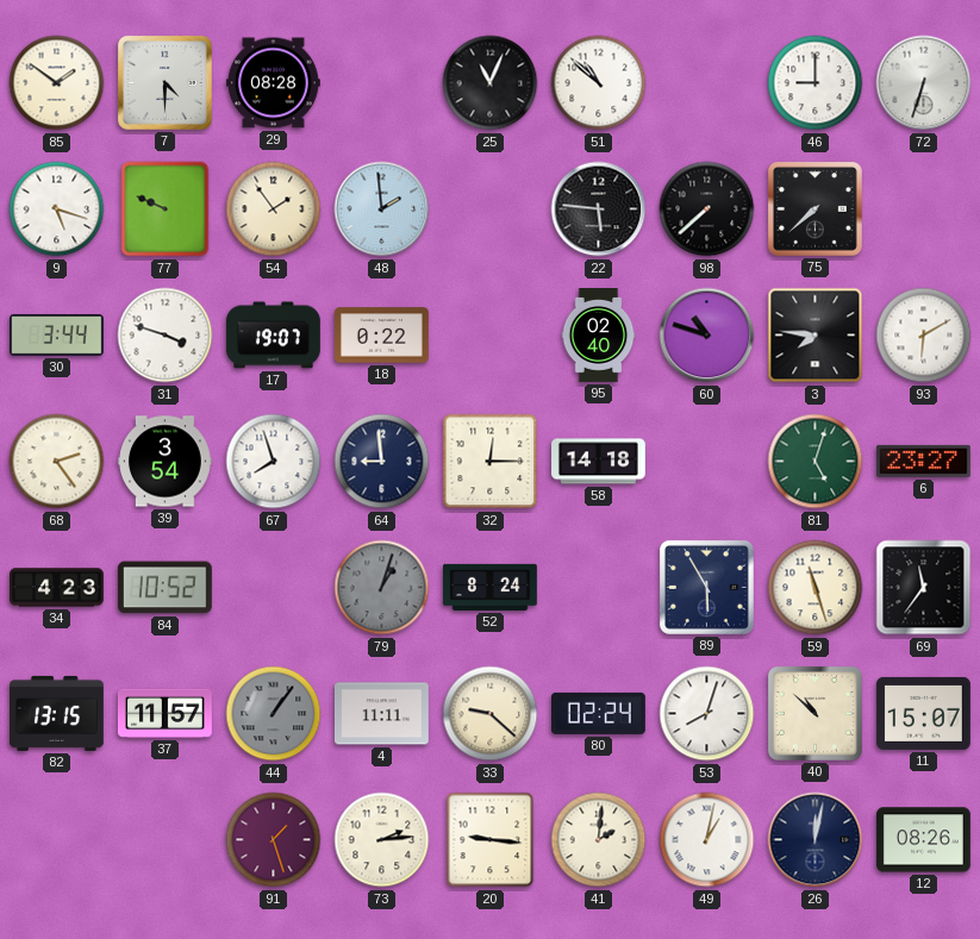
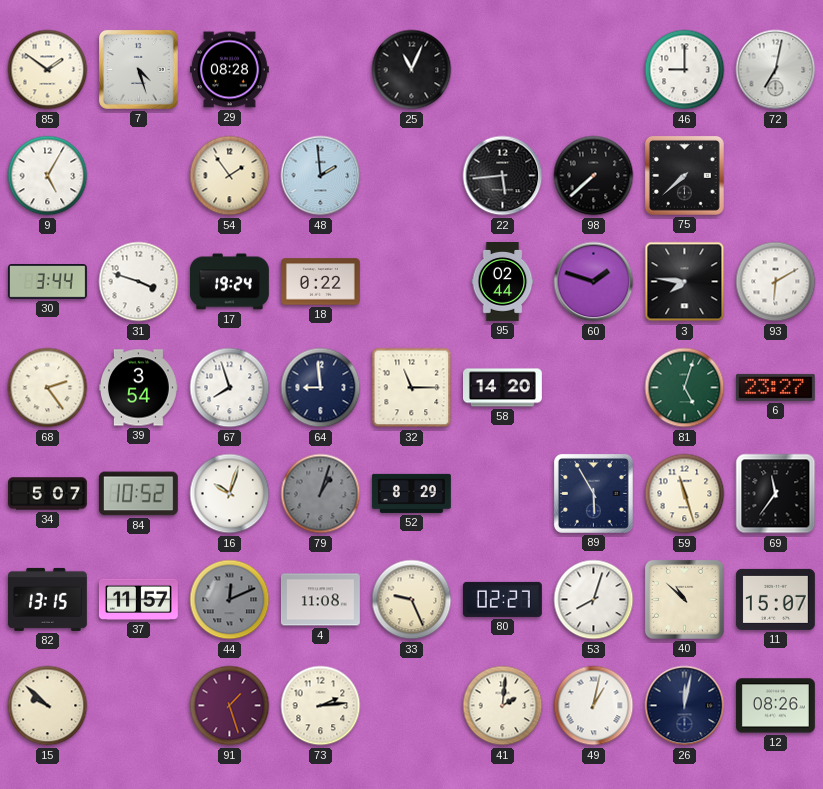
7: 4:30 -> 4:27
51: 10:52 -> none
72: 6:33 -> 7:02
9: 5:18 -> 5:05
77: 9:49 -> none
22: 5:46 -> 5:44
17: 19:07 -> 19:24
95: 02:40 -> 02:44
60: 10:48 -> 1:48
32: 12:15 -> 11:15
58: 14:18 -> 14:20
34: 4:23 -> 5:07
16: none -> 10:03
52: 8:24 -> 8:29
44: 1:06 -> 12:11
4: 11:11 -> 11:08
33: 9:22 -> 9:26
80: 02:24 -> 02:27
15: none -> 9:52
20: 9:16 -> none
